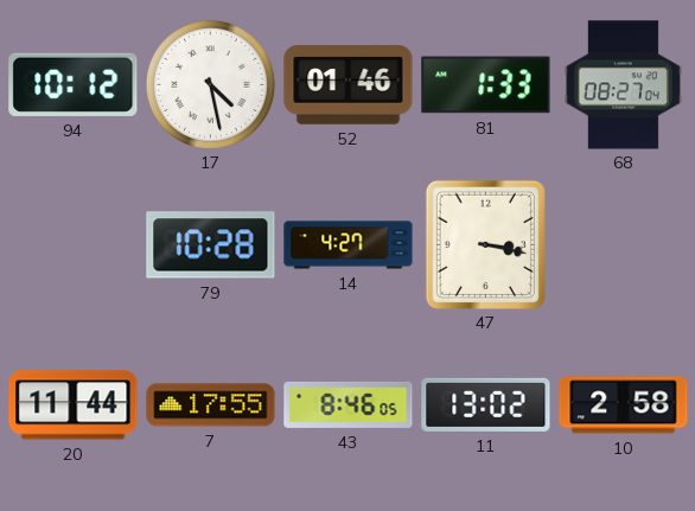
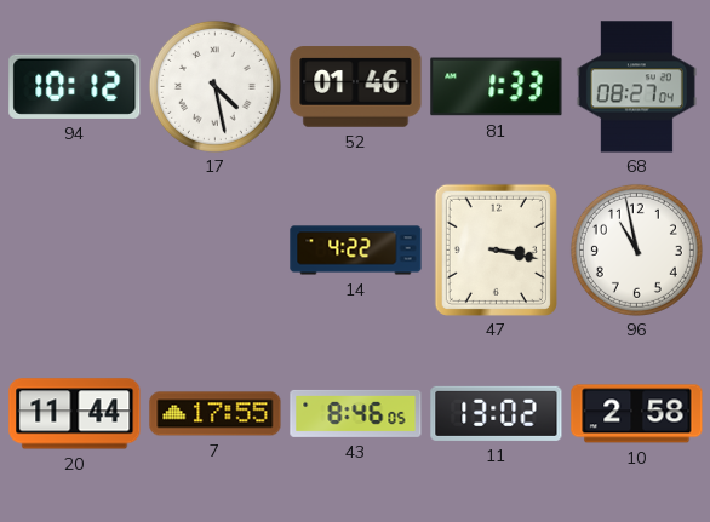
79: 10:28 -> none
14: 4:27 -> 4:22
96: none -> 10:58
